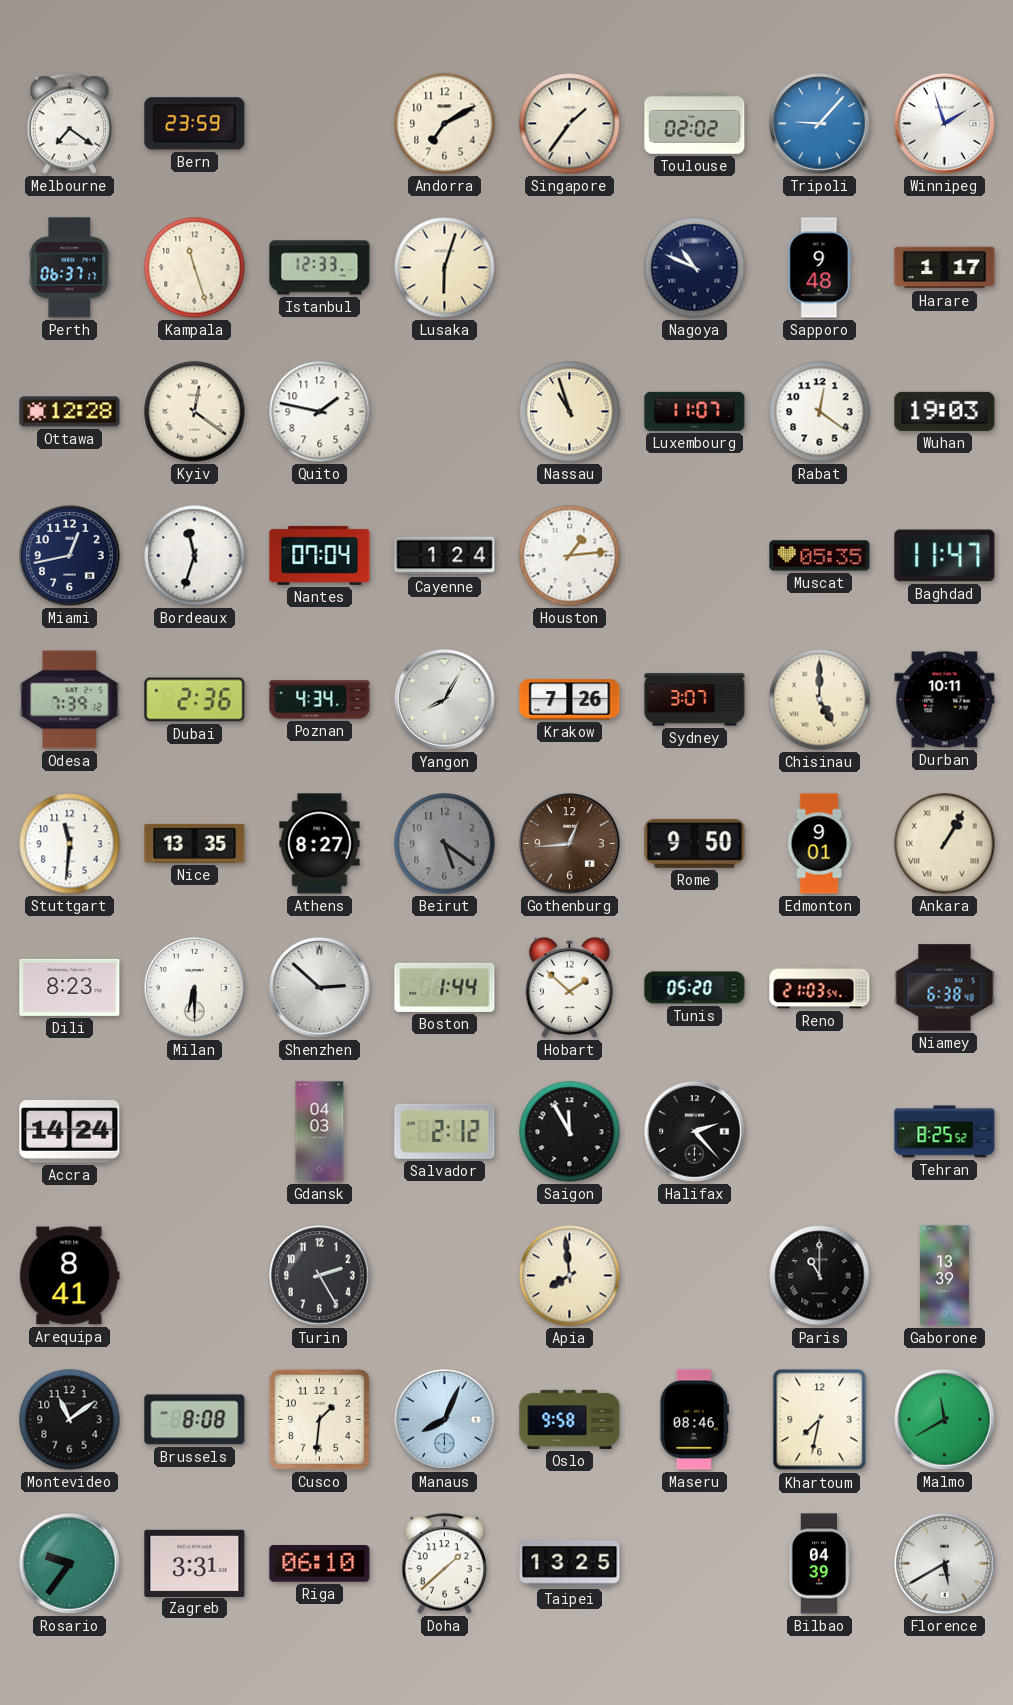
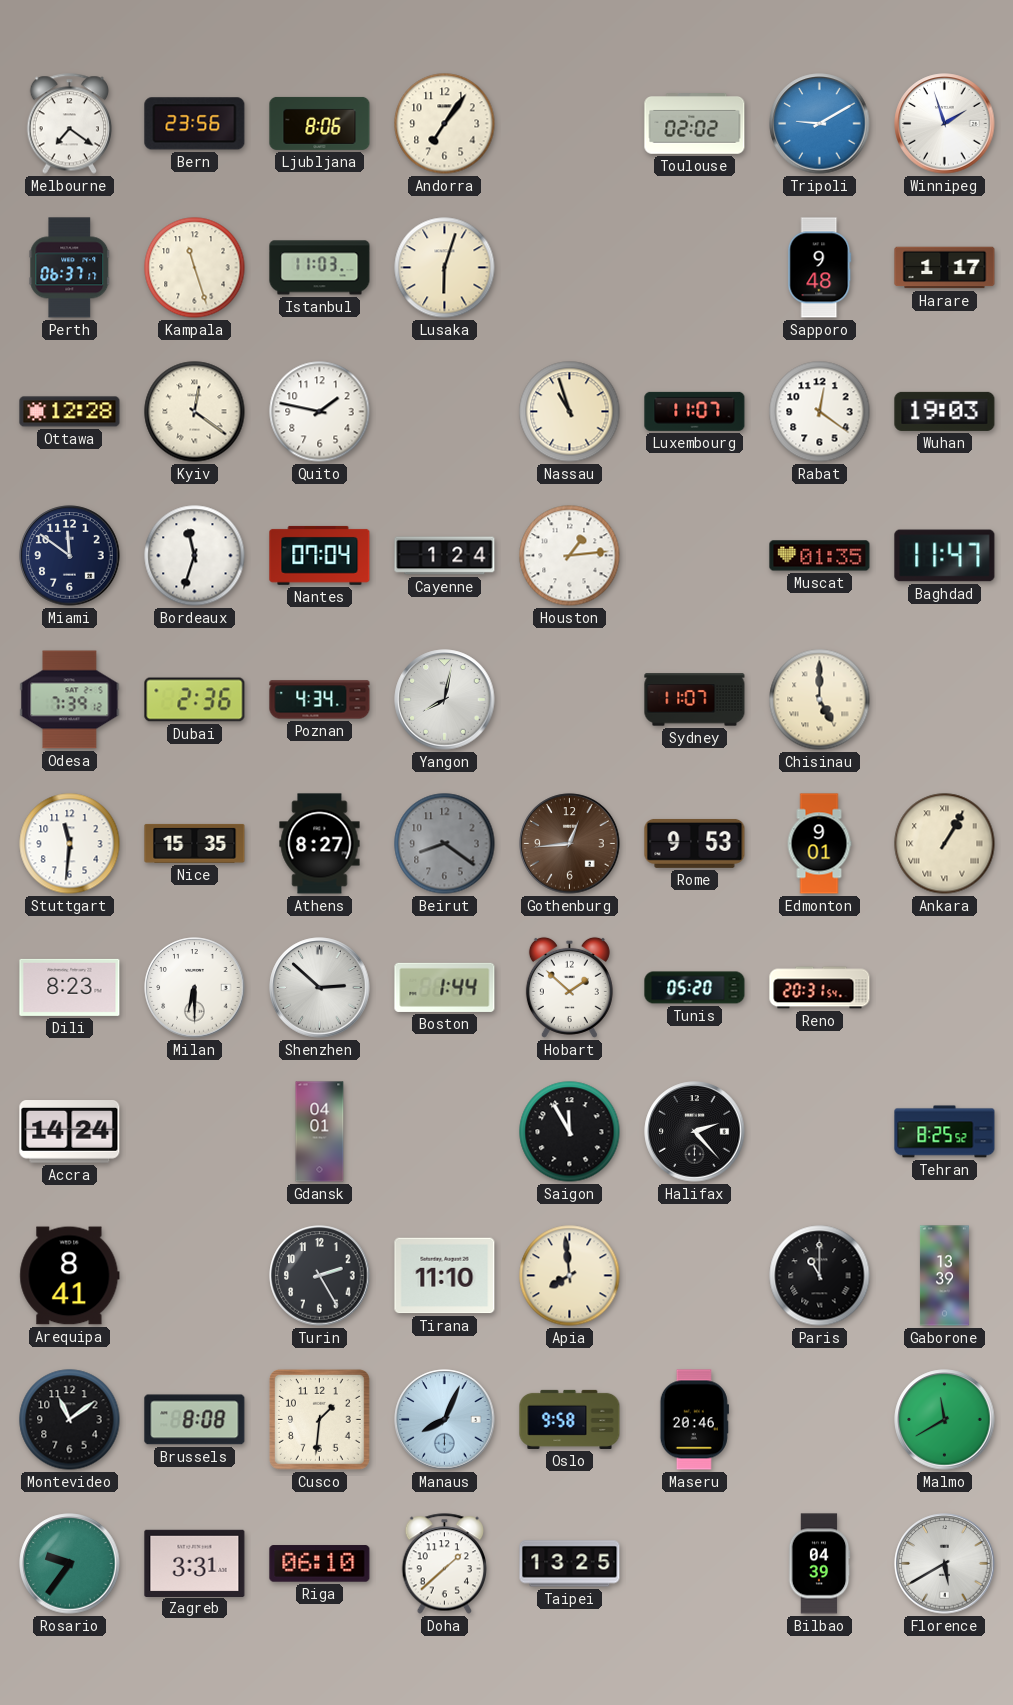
Bern: 23:59 -> 23:56
Ljubljana: none -> 8:06
Andorra: 7:10 -> 7:06
Singapore: 1:36 -> none
Tripoli: 9:07 -> 9:10
Istanbul: 12:33 -> 11:03
Nagoya: 10:49 -> none
Miami: 12:43 -> 11:51
Muscat: 05:35 -> 01:35
Yangon: 8:05 -> 8:02
Krakow: 7:26 -> none
Sydney: 3:07 -> 11:07
Durban: 10:11 -> none
Nice: 13:35 -> 15:35
Beirut: 5:21 -> 8:21
Rome: 9:50 -> 9:53
Reno: 21:03 -> 20:31
Niamey: 6:38 -> none
Gdansk: 04:03 -> 04:01
Salvador: 2:12 -> none
Tirana: none -> 11:10
Maseru: 08:46 -> 20:46
Khartoum: 7:32 -> none
